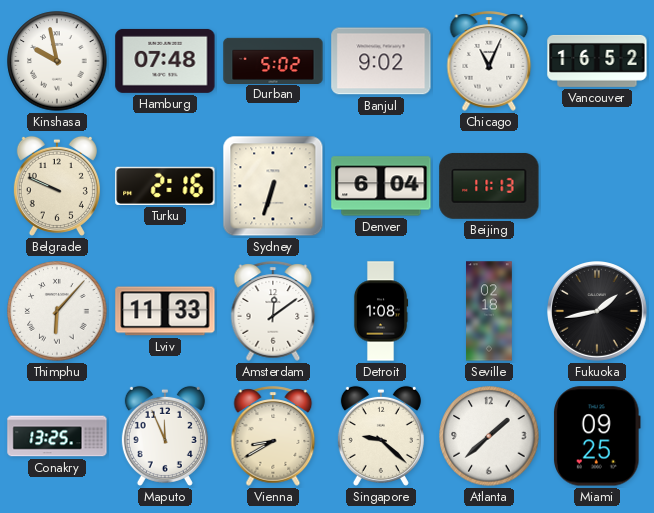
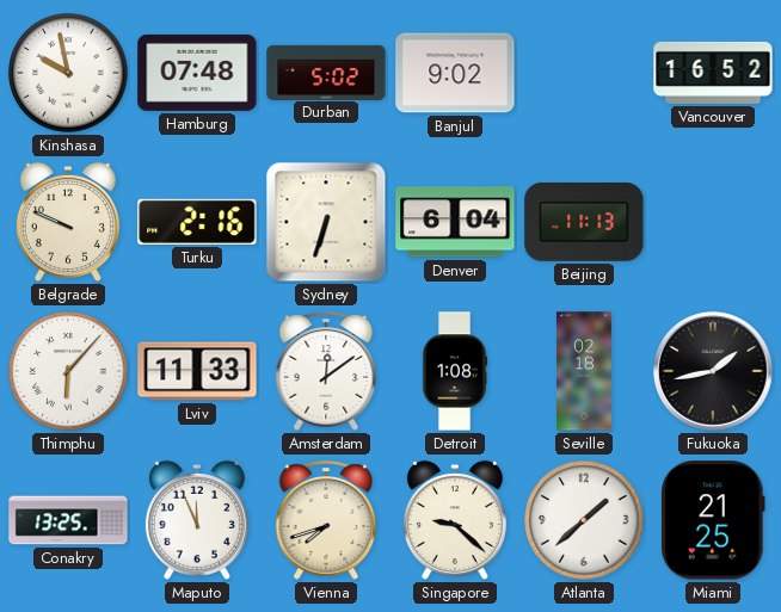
Chicago: 11:04 -> none
Vienna: 8:40 -> 7:42
Miami: 09:25 -> 21:25
